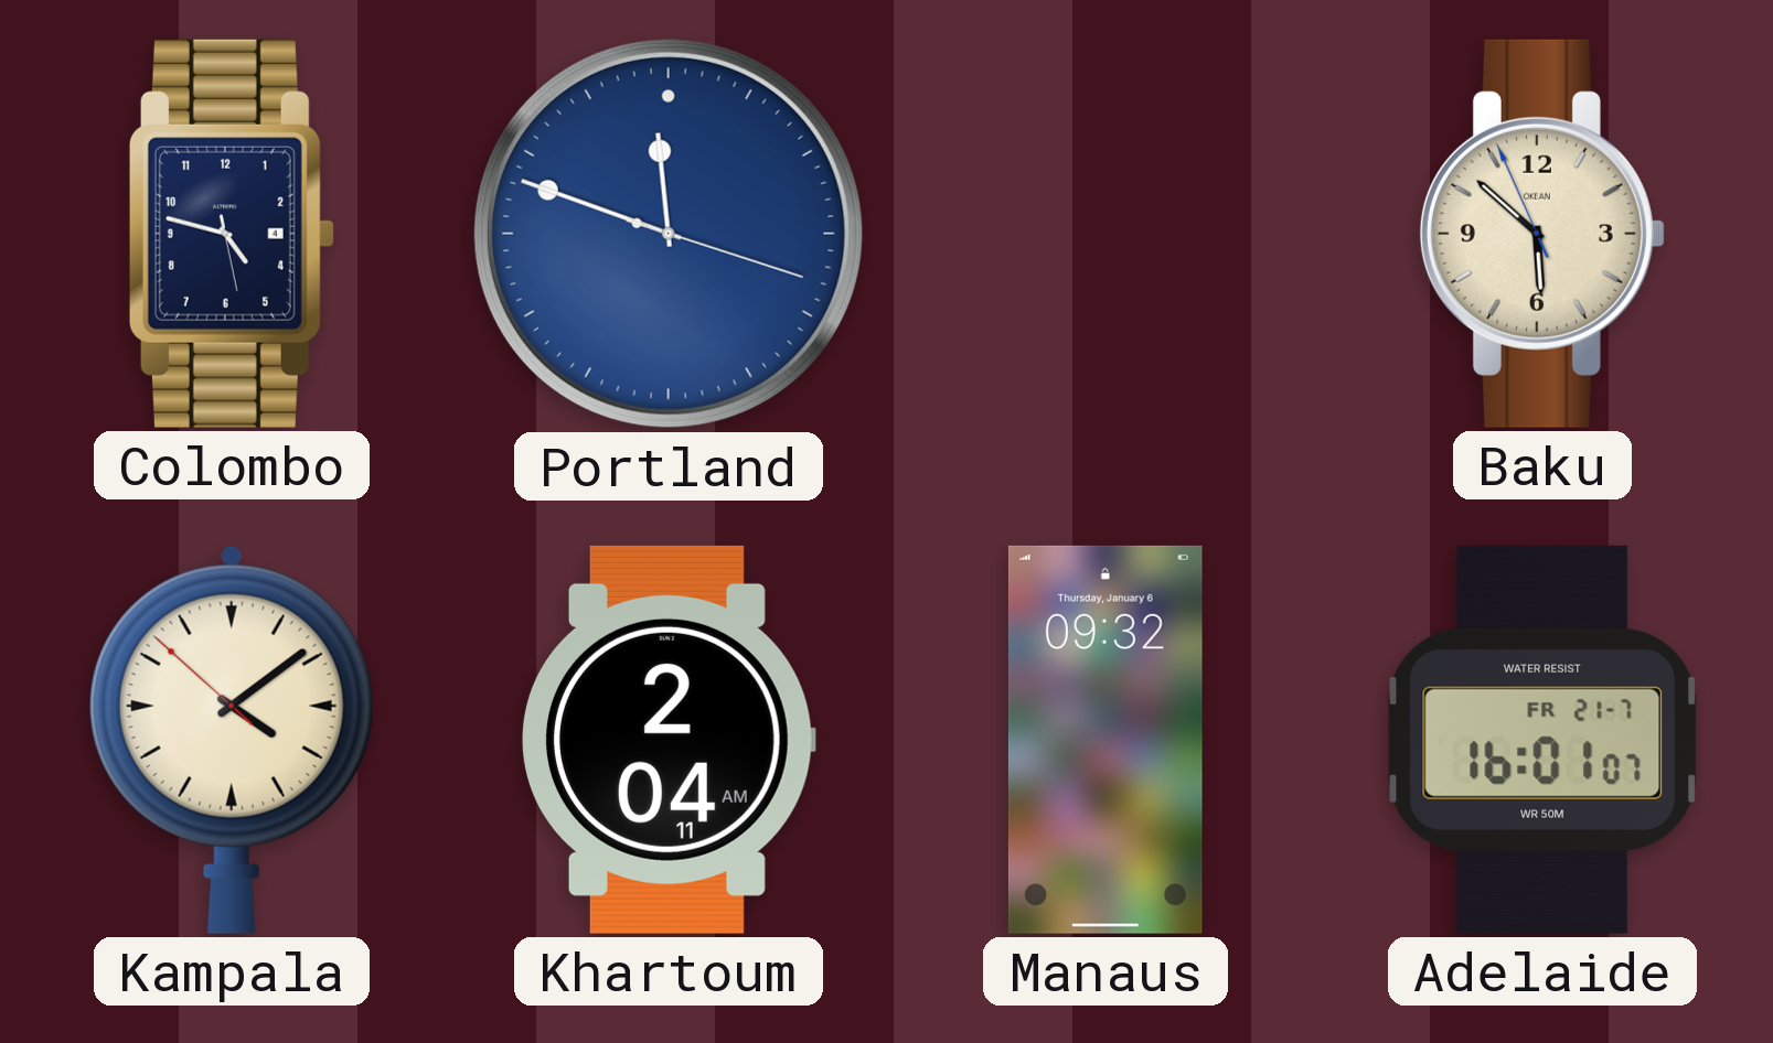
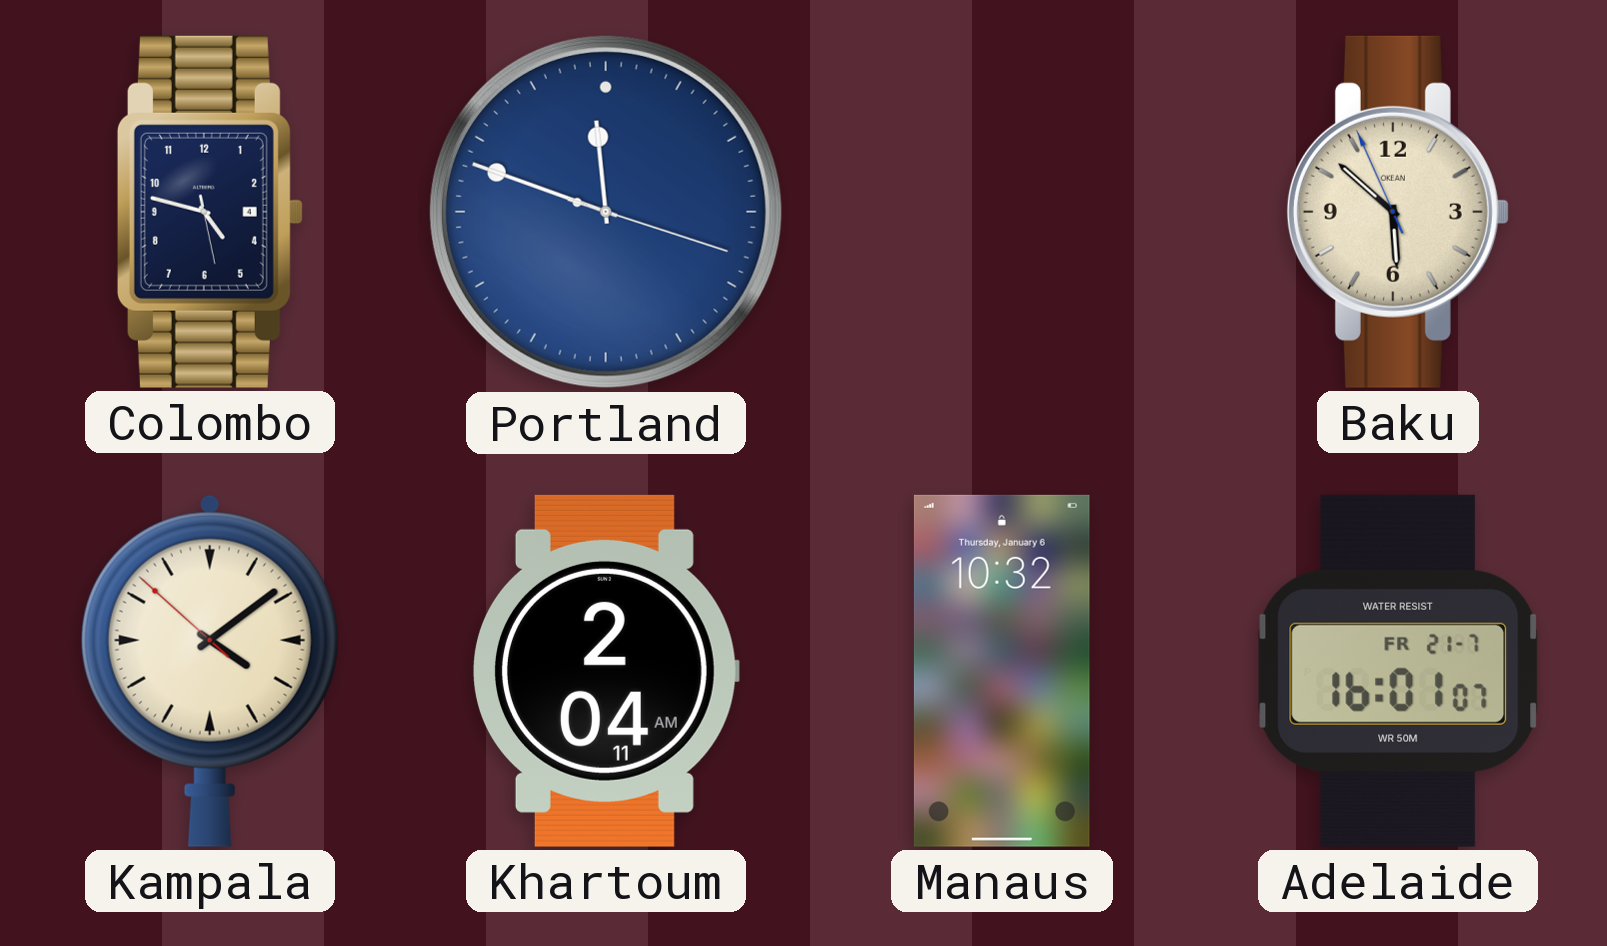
Manaus: 09:32 -> 10:32
